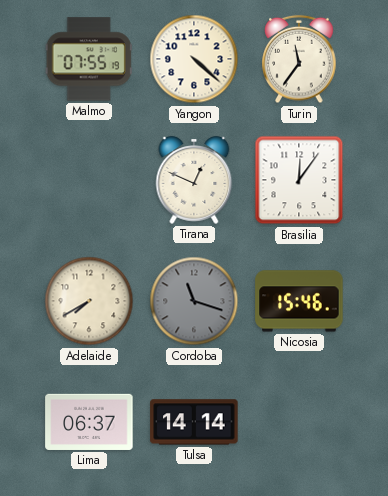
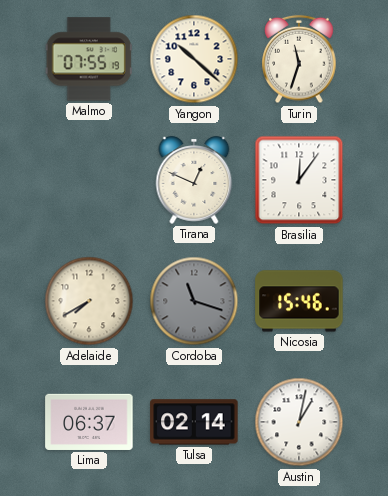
Yangon: 4:22 -> 10:22
Turin: 11:36 -> 11:33
Tulsa: 14:14 -> 02:14
Austin: none -> 1:02
